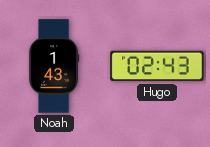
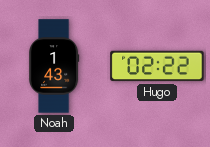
Hugo: 02:43 -> 02:22
